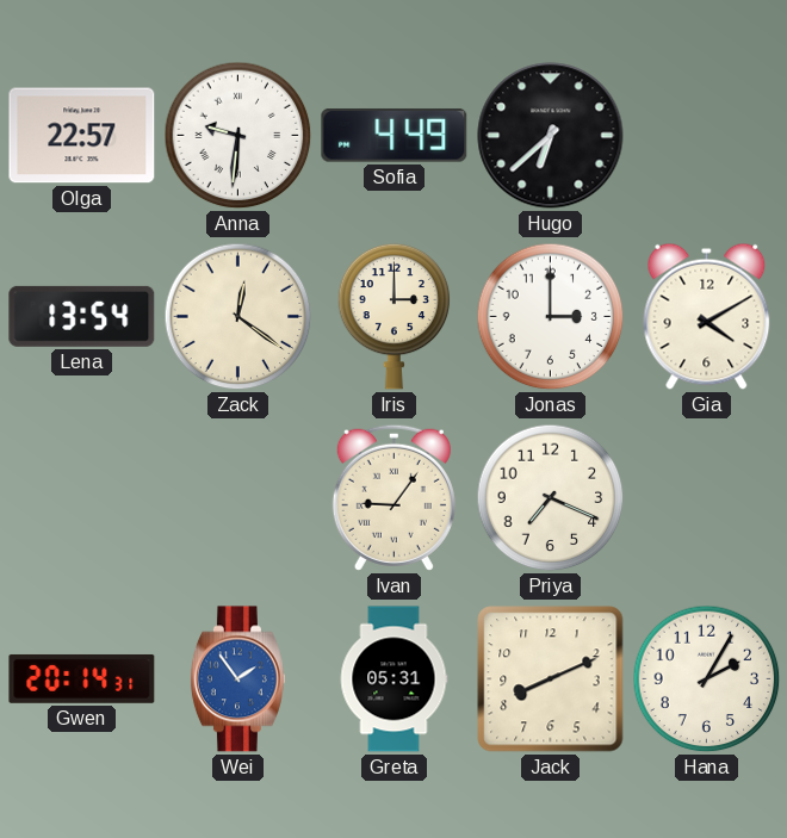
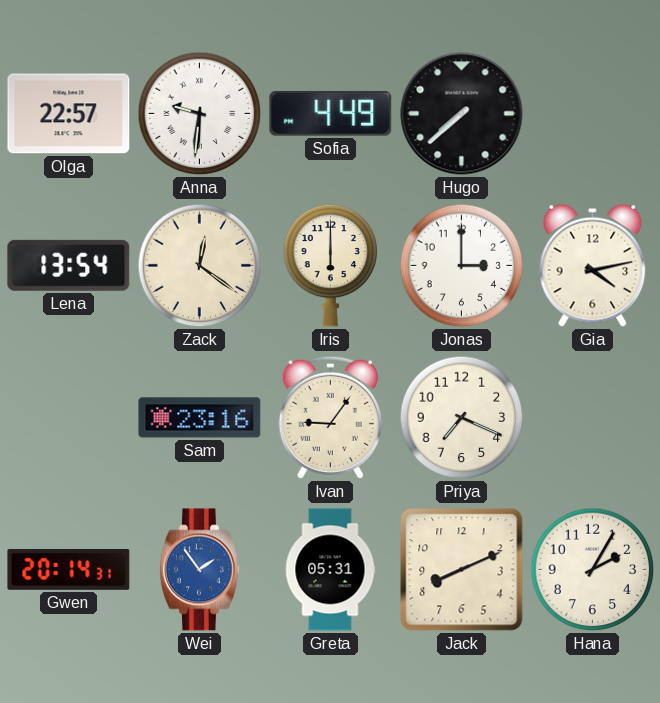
Hugo: 6:38 -> 7:38
Iris: 3:00 -> 6:00
Gia: 4:10 -> 4:13
Sam: none -> 23:16
